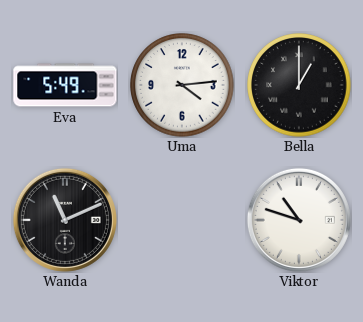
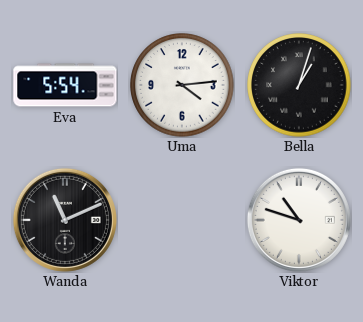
Eva: 5:49 -> 5:54
Bella: 1:00 -> 1:03
